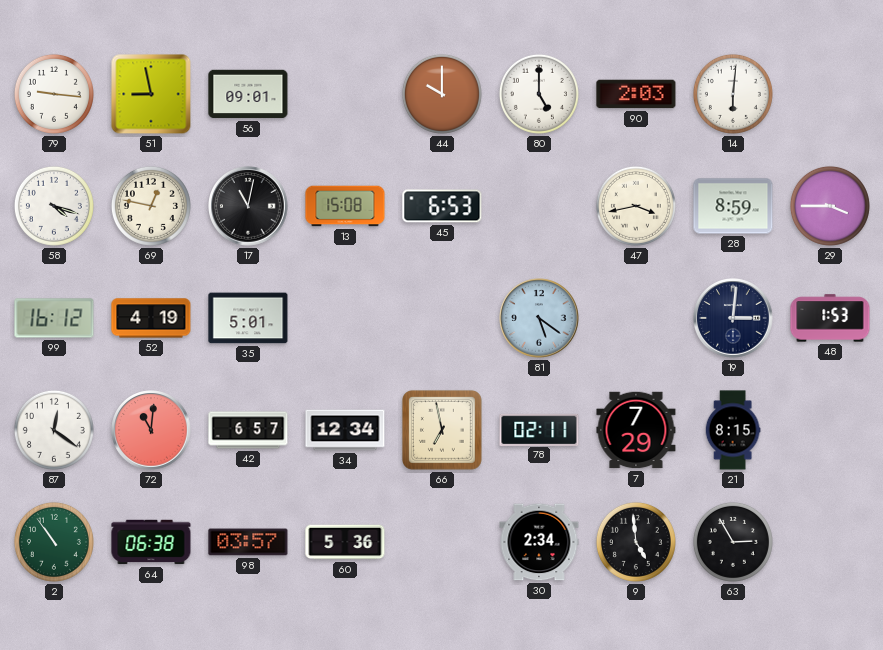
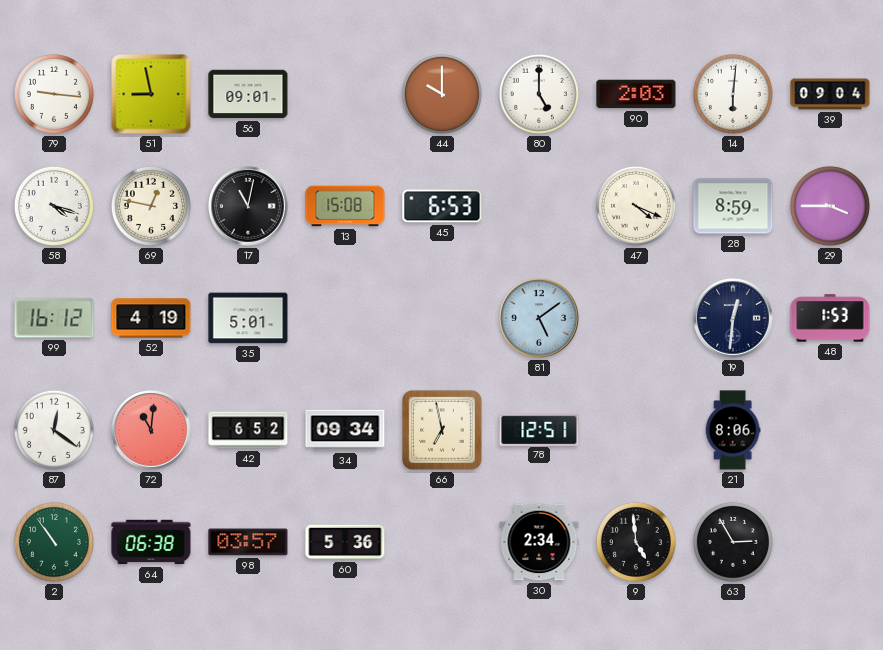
39: none -> 09:04
47: 3:43 -> 4:19
81: 5:21 -> 5:09
19: 3:01 -> 12:31
42: 6:57 -> 6:52
34: 12:34 -> 09:34
78: 02:11 -> 12:51
7: 7:29 -> none
21: 8:15 -> 8:06
